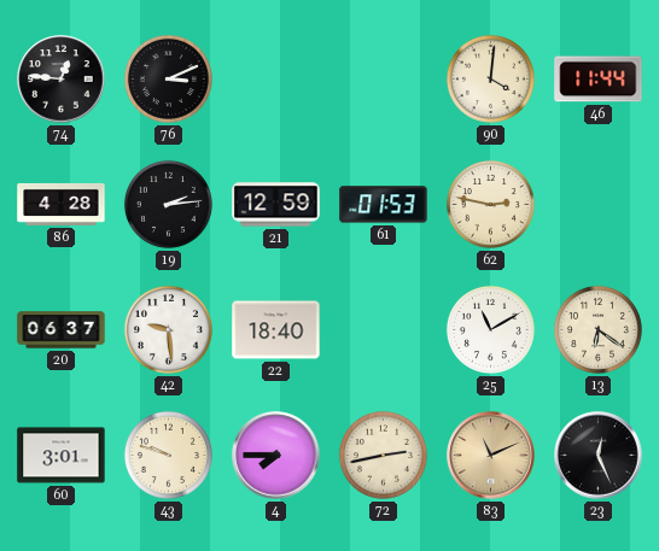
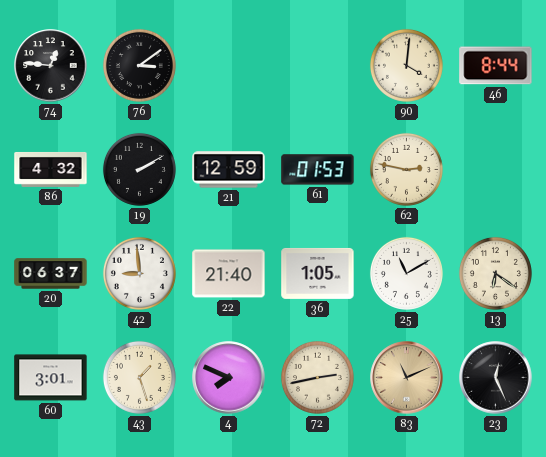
76: 3:11 -> 3:09
46: 11:44 -> 8:44
86: 4:28 -> 4:32
19: 2:14 -> 2:10
42: 9:29 -> 8:59
22: 18:40 -> 21:40
36: none -> 1:05
43: 9:48 -> 1:27
4: 7:45 -> 7:49
